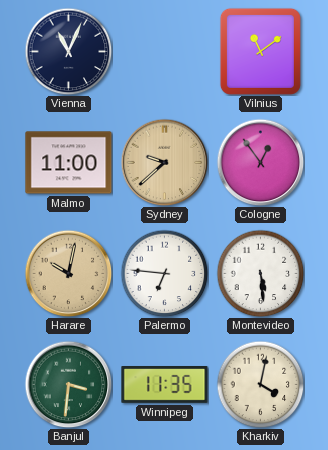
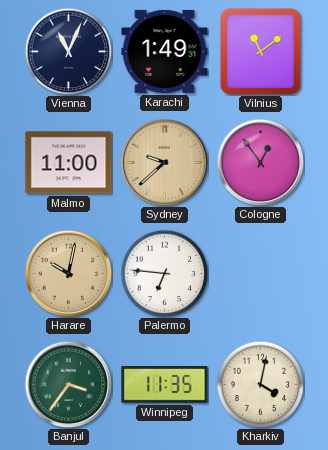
Karachi: none -> 1:49
Montevideo: 5:29 -> none
Banjul: 3:31 -> 3:36
